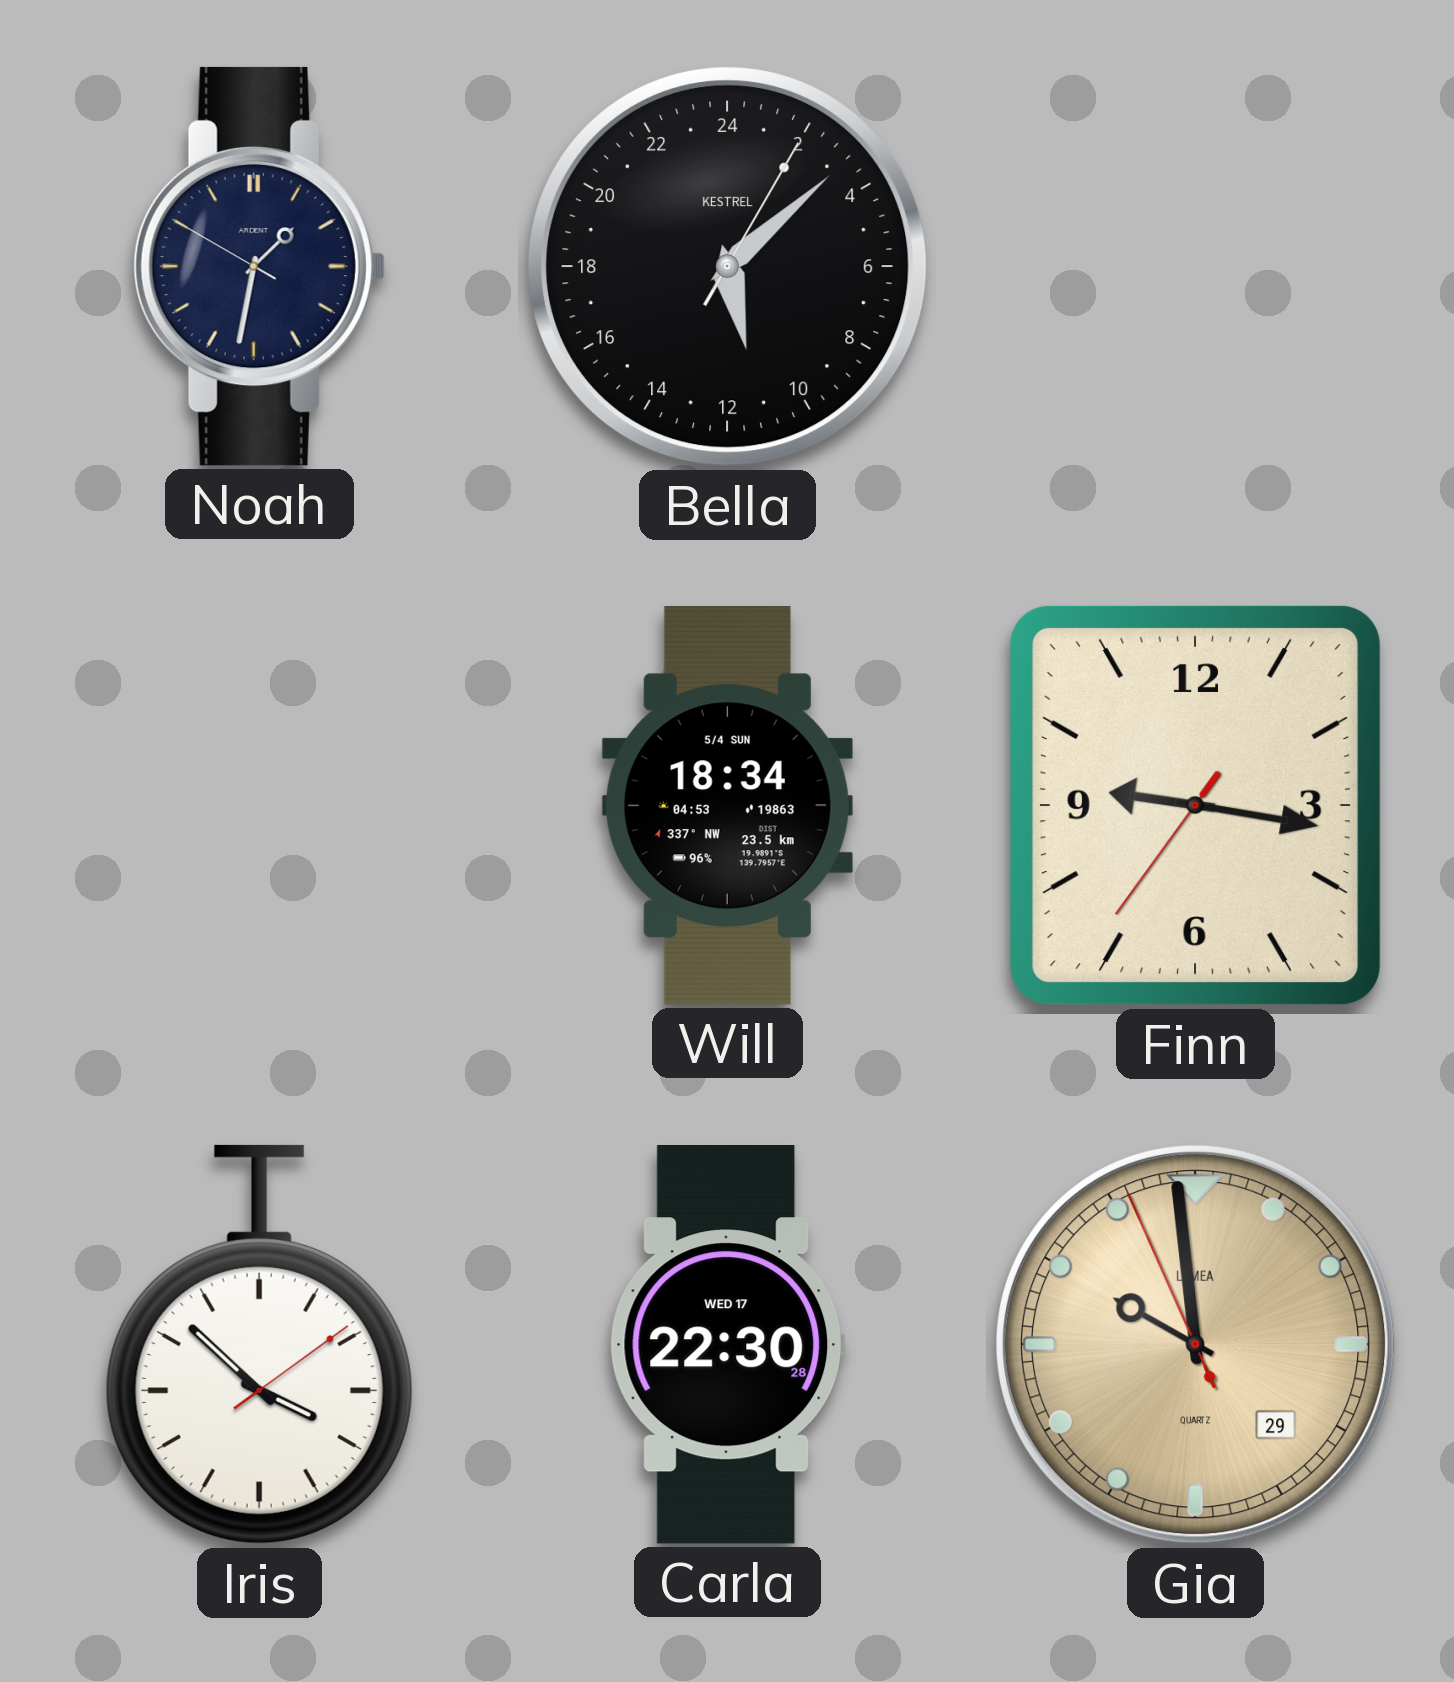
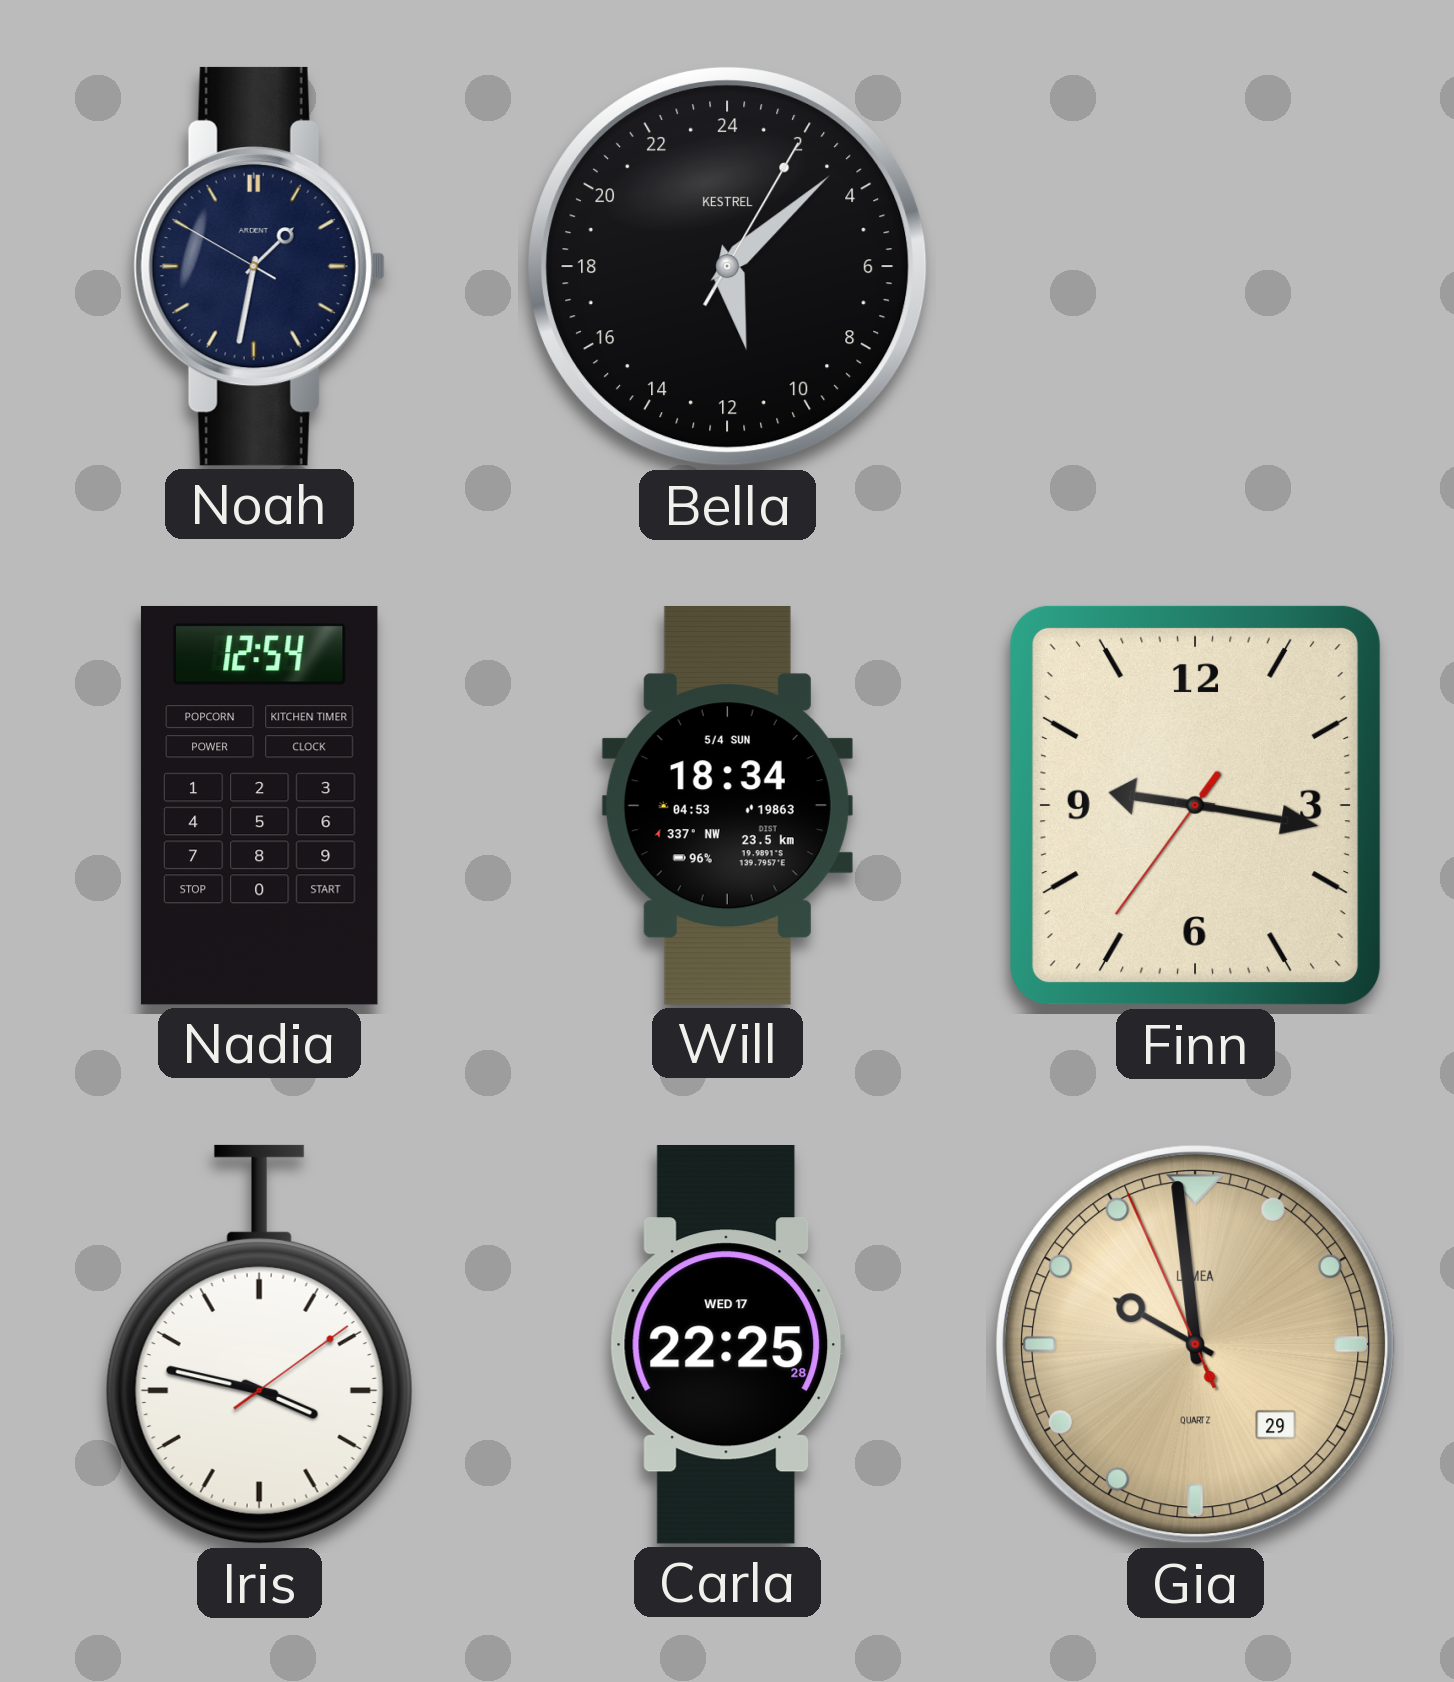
Nadia: none -> 12:54
Iris: 3:52 -> 3:47
Carla: 22:30 -> 22:25
